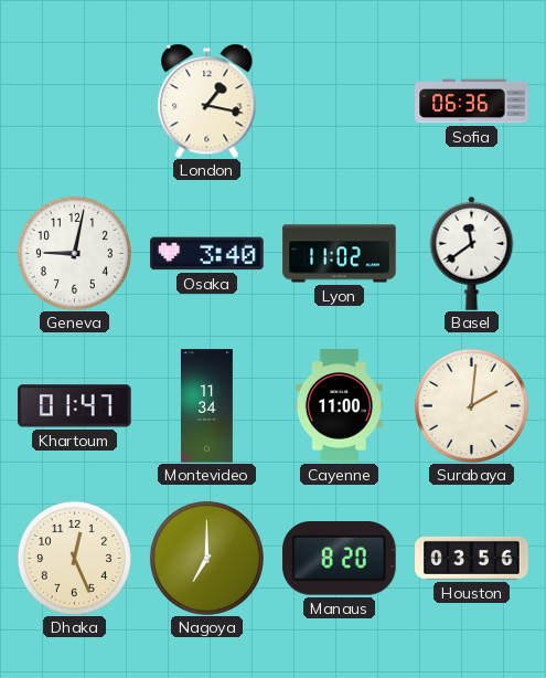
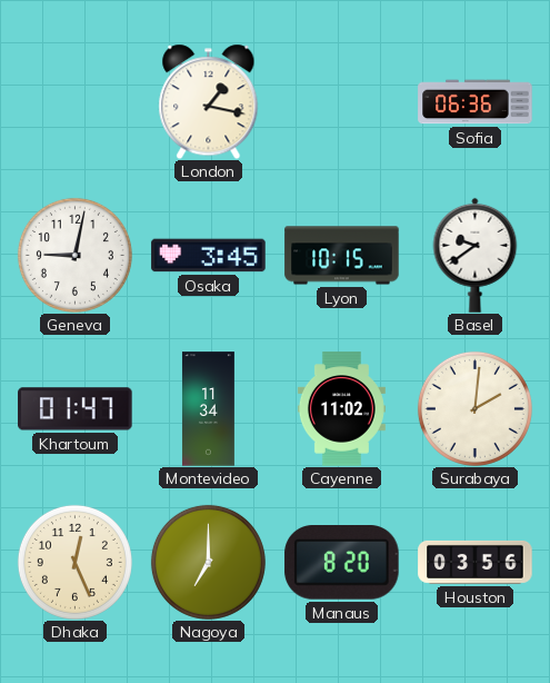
Osaka: 3:40 -> 3:45
Lyon: 11:02 -> 10:15
Basel: 11:39 -> 9:39
Cayenne: 11:00 -> 11:02
